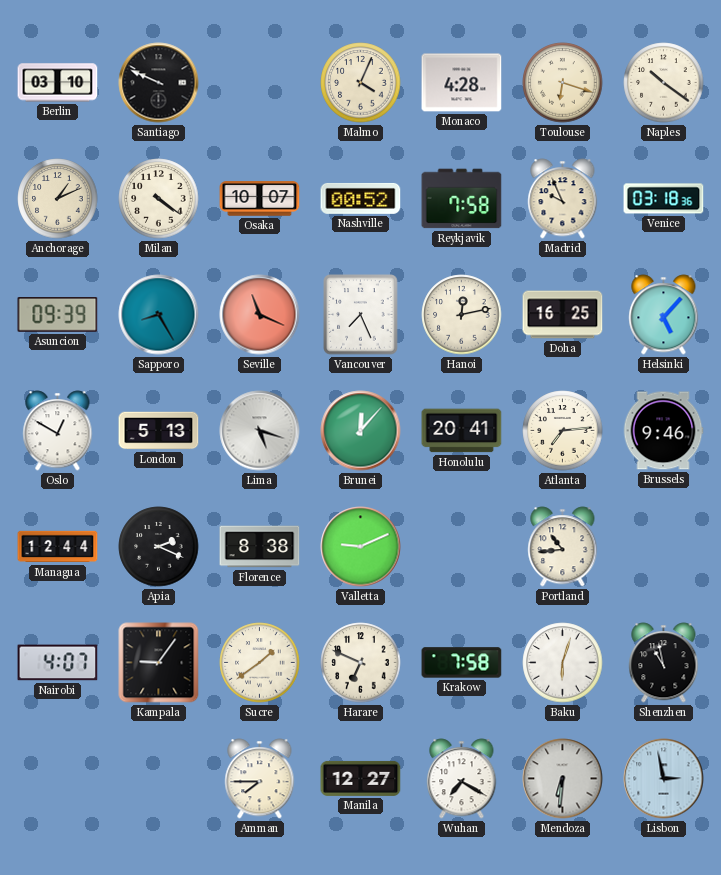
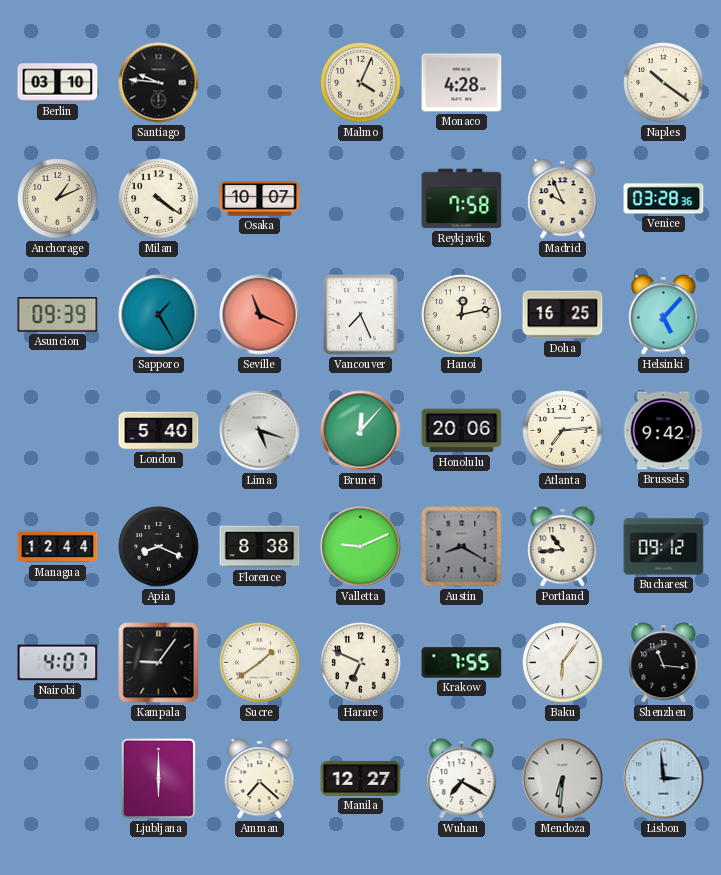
Santiago: 9:49 -> 9:46
Toulouse: 6:18 -> none
Nashville: 00:52 -> none
Venice: 03:18 -> 03:28
Sapporo: 8:25 -> 1:25
Oslo: 12:50 -> none
London: 5:13 -> 5:40
Honolulu: 20:41 -> 20:06
Brussels: 9:46 -> 9:42
Apia: 2:19 -> 8:19
Austin: none -> 8:20
Bucharest: none -> 09:12
Krakow: 7:58 -> 7:55
Baku: 6:03 -> 6:06
Shenzhen: 10:58 -> 11:16
Ljubljana: none -> 6:00
Amman: 7:45 -> 7:22
Lisbon: 2:58 -> 2:59
